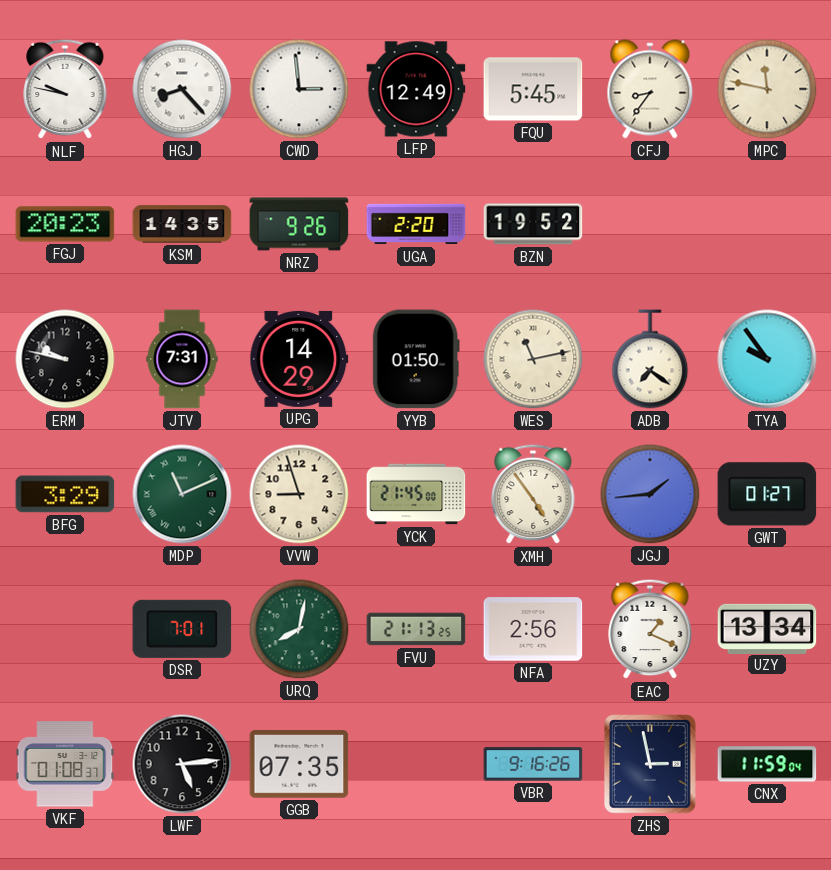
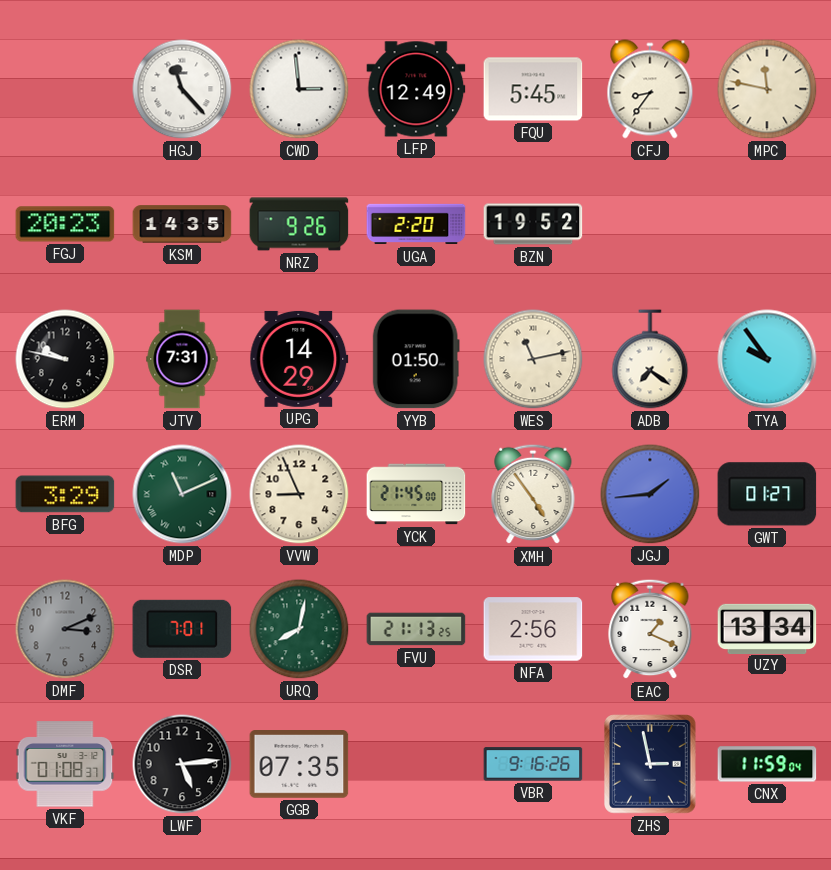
NLF: 9:47 -> none
HGJ: 8:23 -> 11:23
VVW: 8:57 -> 8:56
DMF: none -> 3:11
